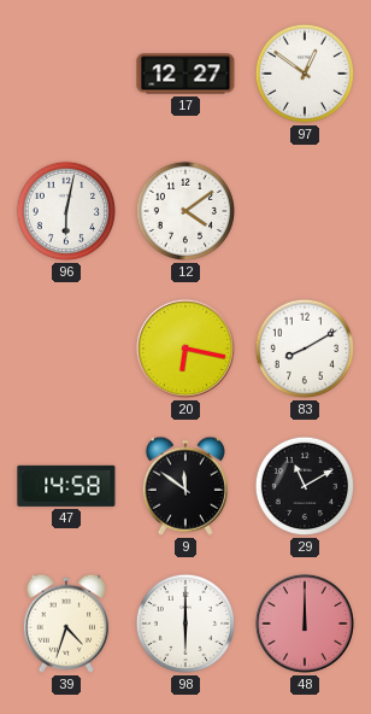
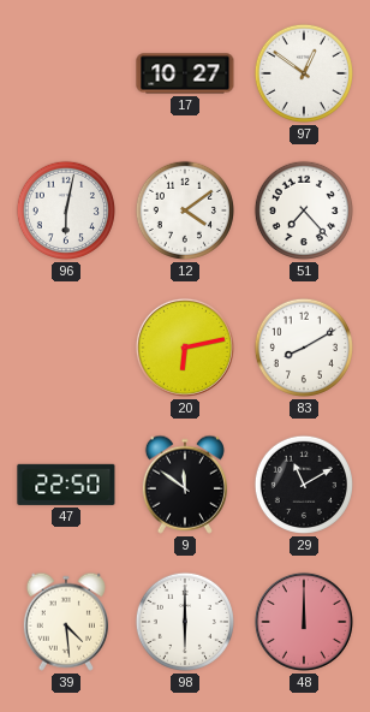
17: 12:27 -> 10:27
51: none -> 7:23
20: 6:17 -> 6:13
47: 14:58 -> 22:50
39: 4:33 -> 4:29
